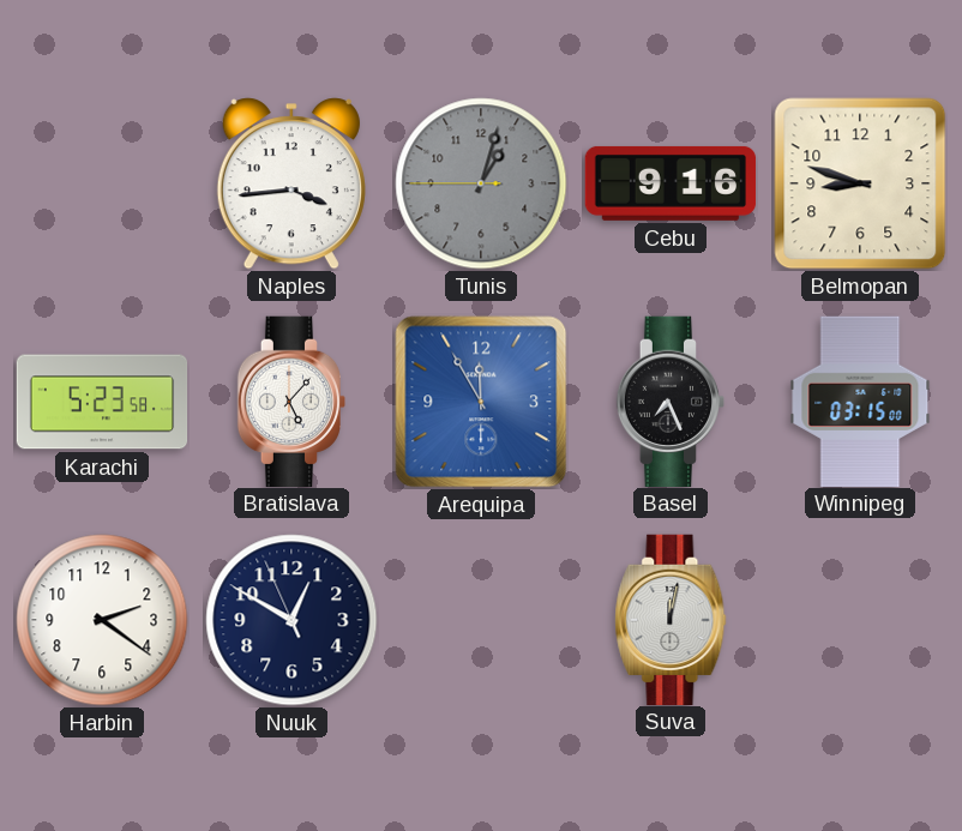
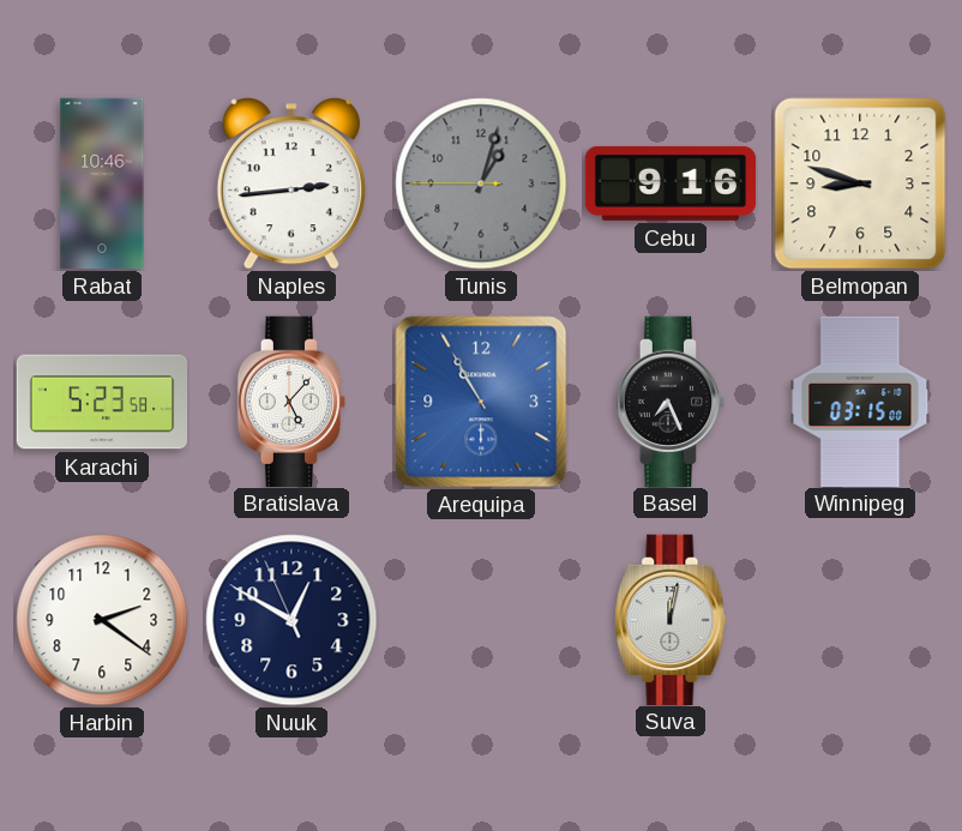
Rabat: none -> 10:46
Naples: 3:44 -> 2:44
Arequipa: 11:55 -> 10:55
